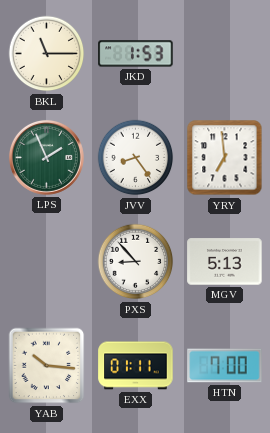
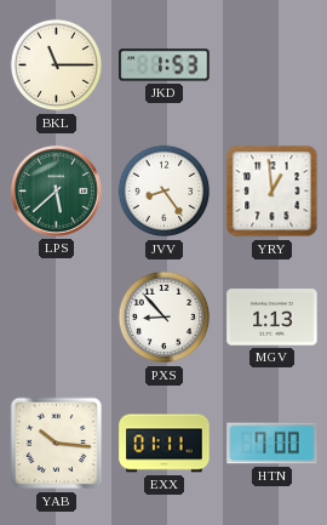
LPS: 1:56 -> 5:38
YRY: 6:59 -> 12:59
MGV: 5:13 -> 1:13
